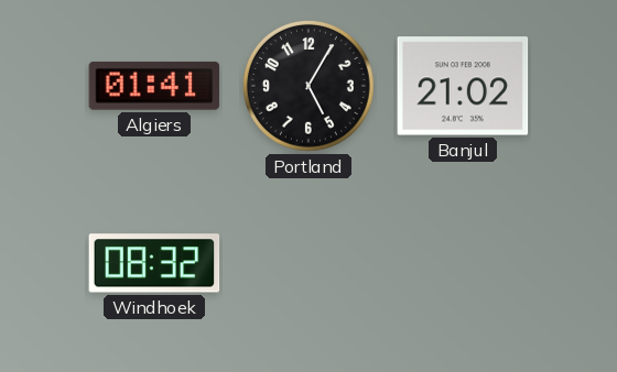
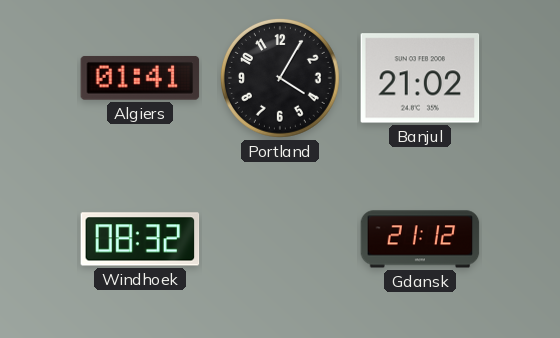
Portland: 5:05 -> 4:05
Gdansk: none -> 21:12
